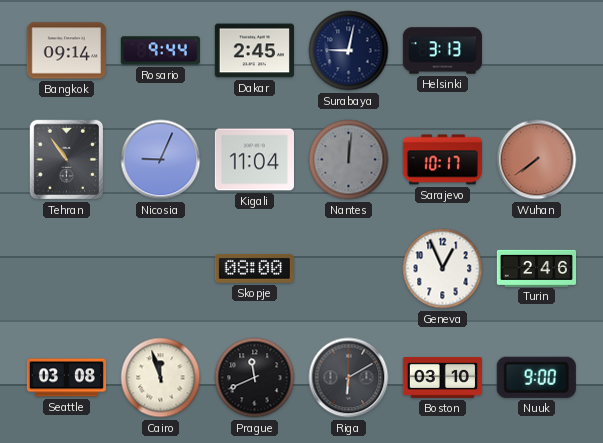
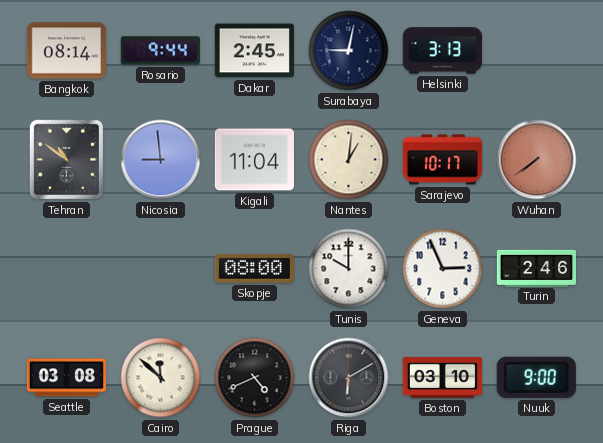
Bangkok: 09:14 -> 08:14
Tehran: 10:54 -> 10:51
Nicosia: 9:04 -> 8:59
Nantes: 12:01 -> 1:01
Nantes dial: grey -> cream
Tunis: none -> 10:00
Geneva: 12:56 -> 2:56
Cairo: 11:57 -> 11:52
Prague: 11:41 -> 4:41
